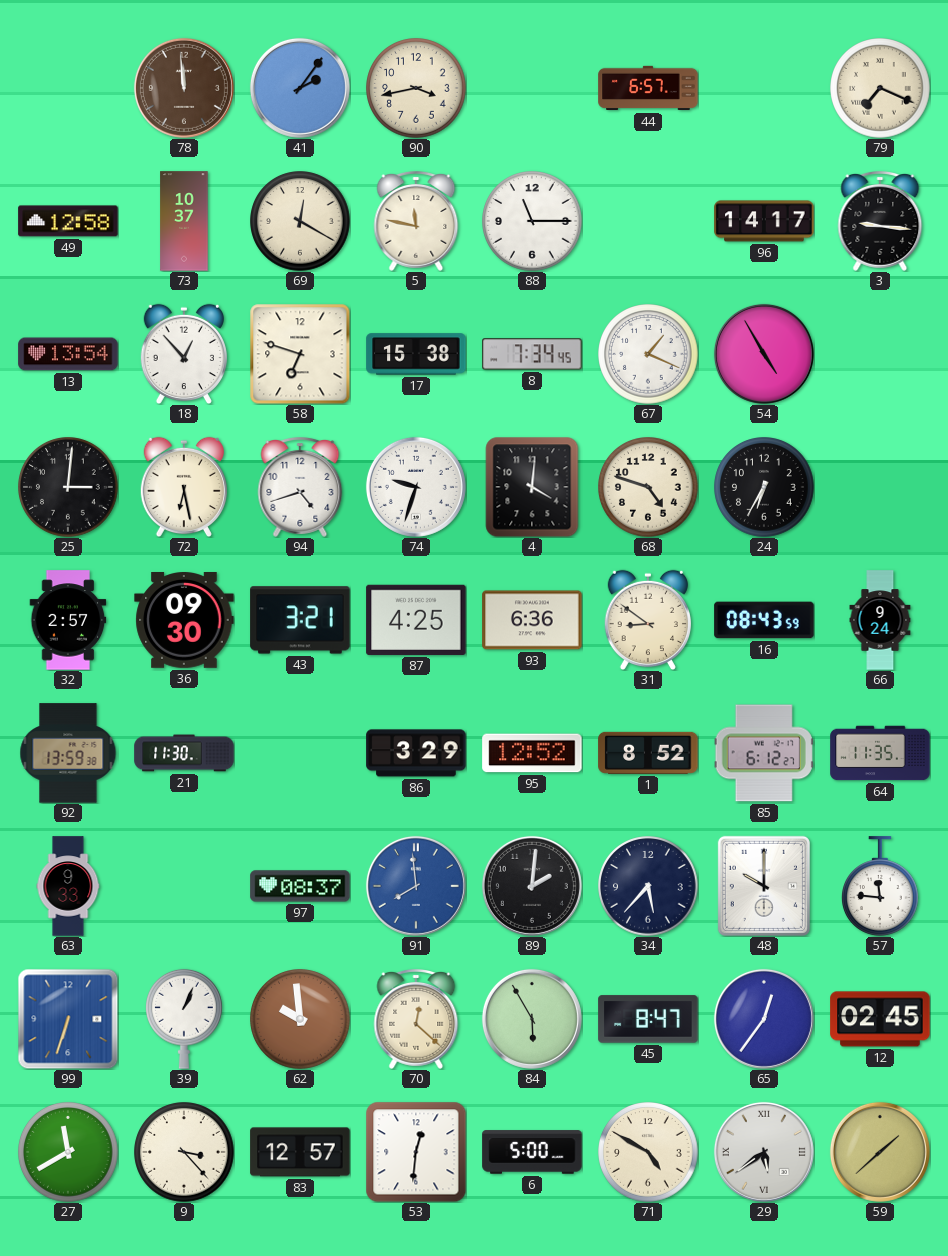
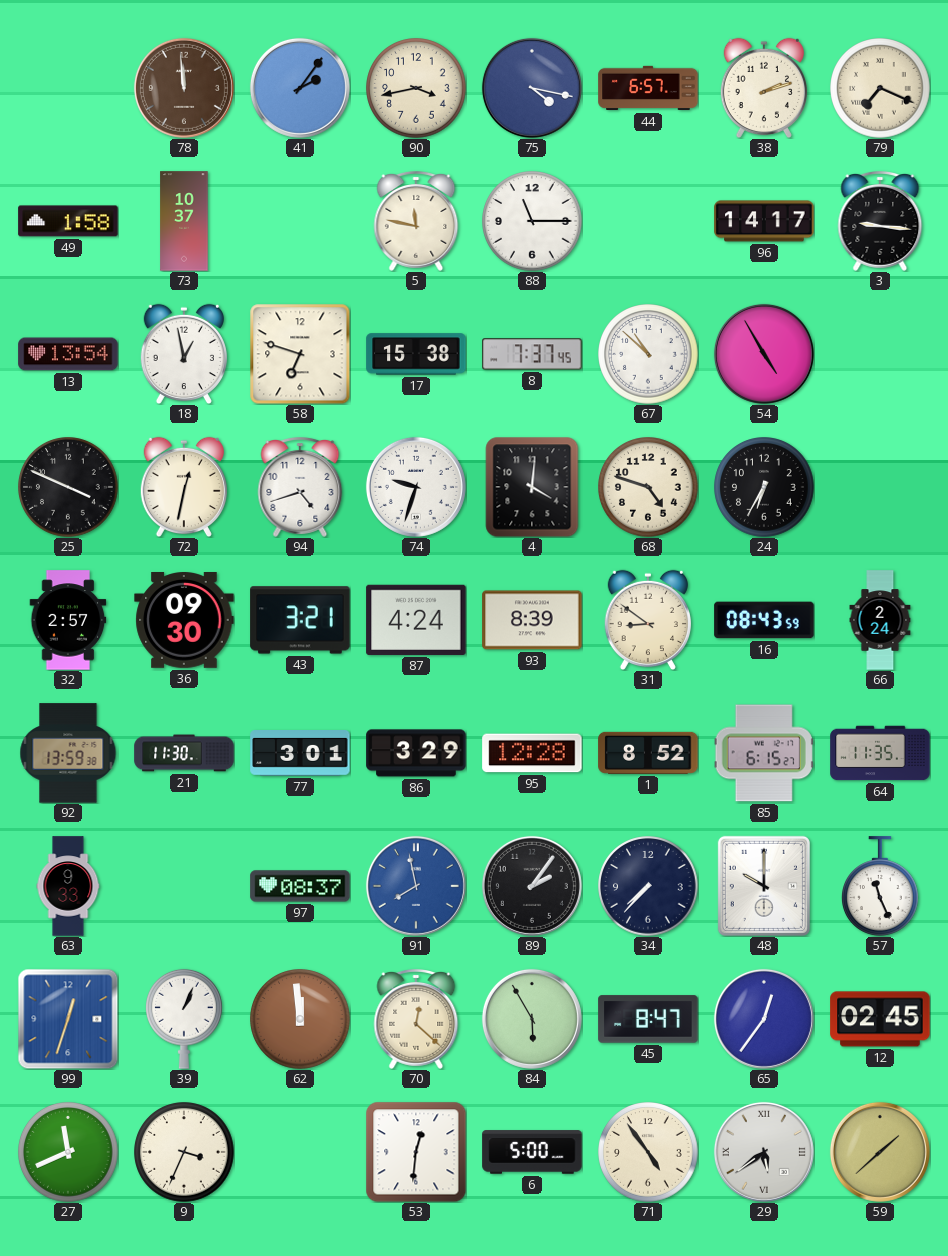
75: none -> 4:17
38: none -> 2:12
49: 12:58 -> 1:58
69: 12:20 -> none
18: 12:53 -> 12:58
8: 7:34 -> 7:37
67: 1:19 -> 10:52
25: 3:01 -> 3:49
72: 6:28 -> 12:32
87: 4:25 -> 4:24
93: 6:36 -> 8:39
66: 9:24 -> 2:24
77: none -> 3:01
95: 12:52 -> 12:28
85: 6:12 -> 6:15
91: 7:59 -> 7:58
89: 2:01 -> 2:06
34: 5:37 -> 7:37
57: 11:46 -> 11:26
99: 6:33 -> 12:33
62: 9:59 -> 11:59
27: 11:40 -> 11:41
9: 3:23 -> 3:34
83: 12:57 -> none
71: 4:50 -> 4:54
